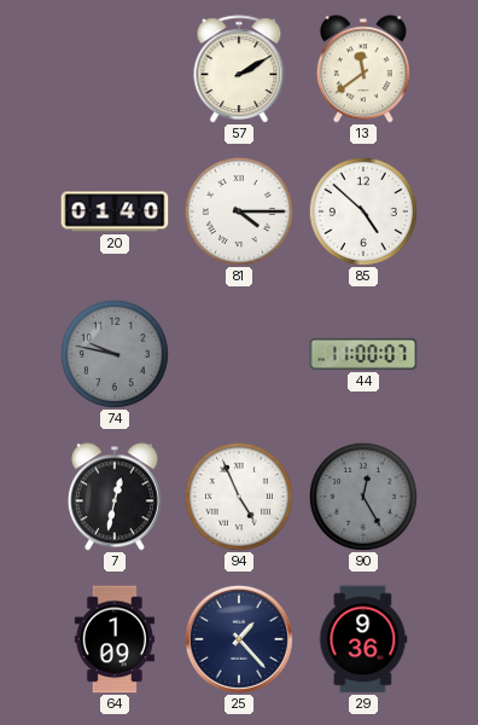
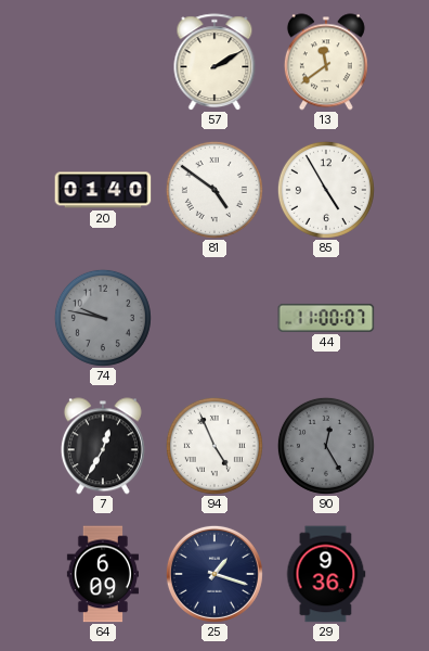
81: 4:15 -> 4:51
85: 4:52 -> 4:55
7: 12:32 -> 12:35
64: 1:09 -> 6:09
25: 1:23 -> 1:18
